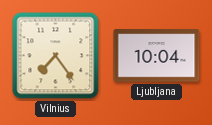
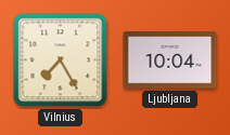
Vilnius: 7:24 -> 7:25
